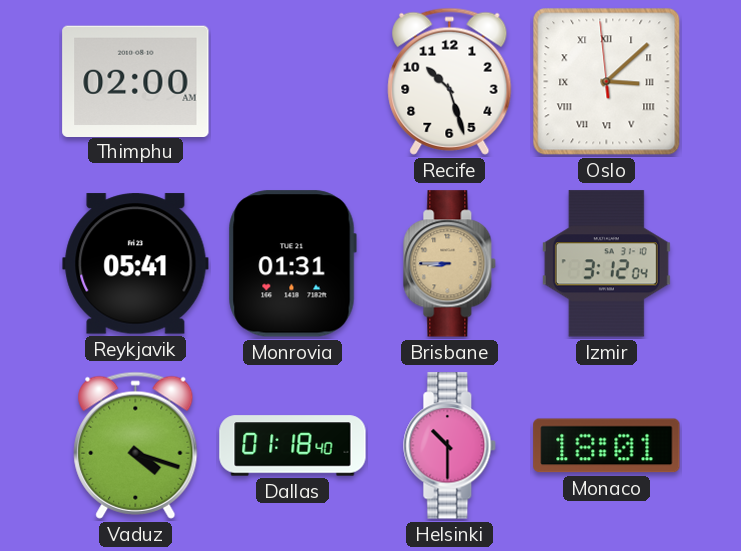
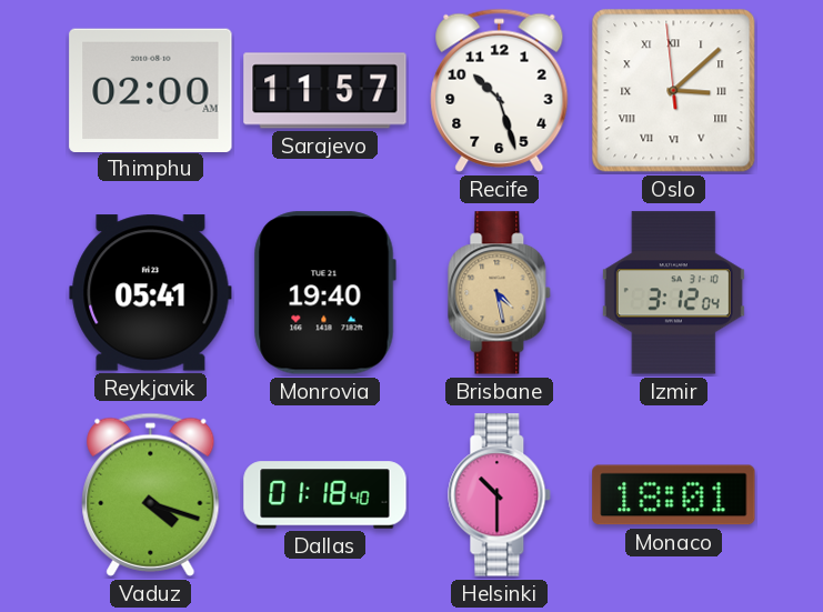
Sarajevo: none -> 11:57
Monrovia: 01:31 -> 19:40
Brisbane: 8:45 -> 4:28
